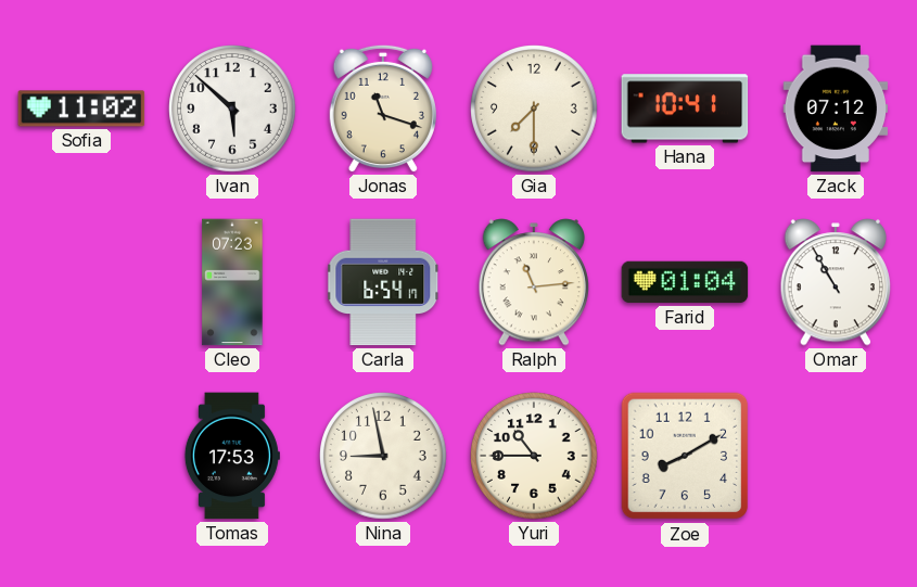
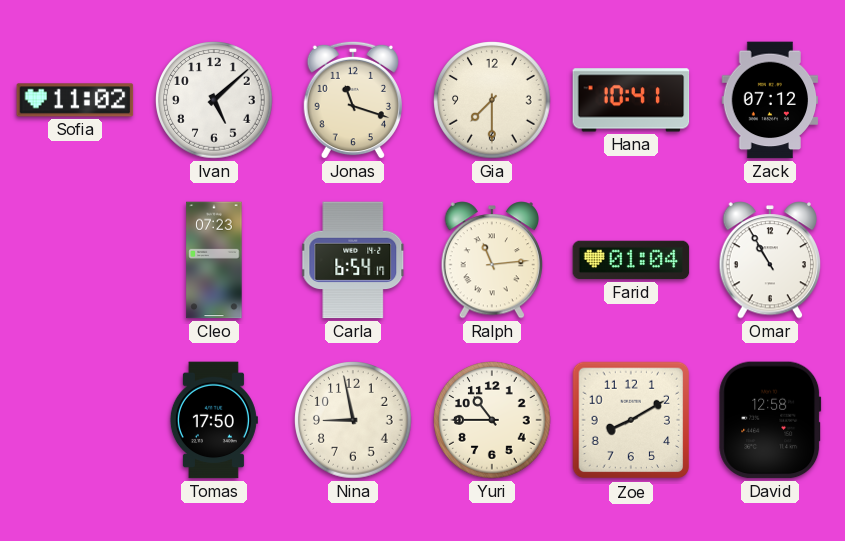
Ivan: 5:52 -> 5:08
Tomas: 17:53 -> 17:50
David: none -> 12:58
